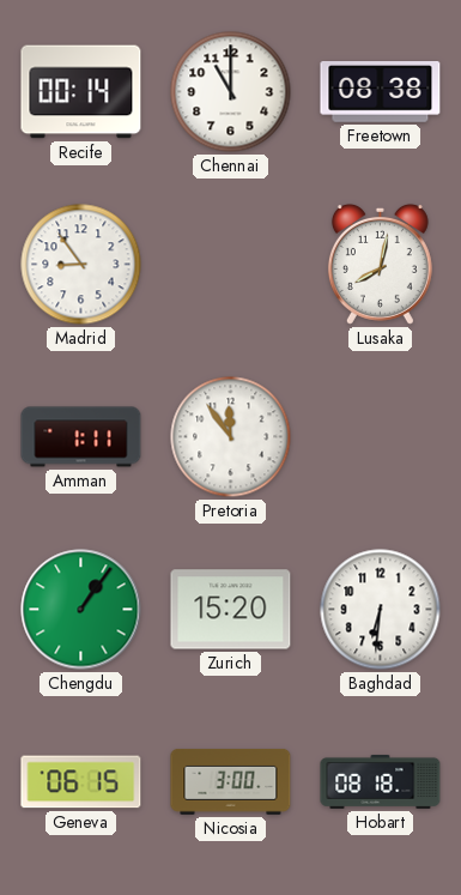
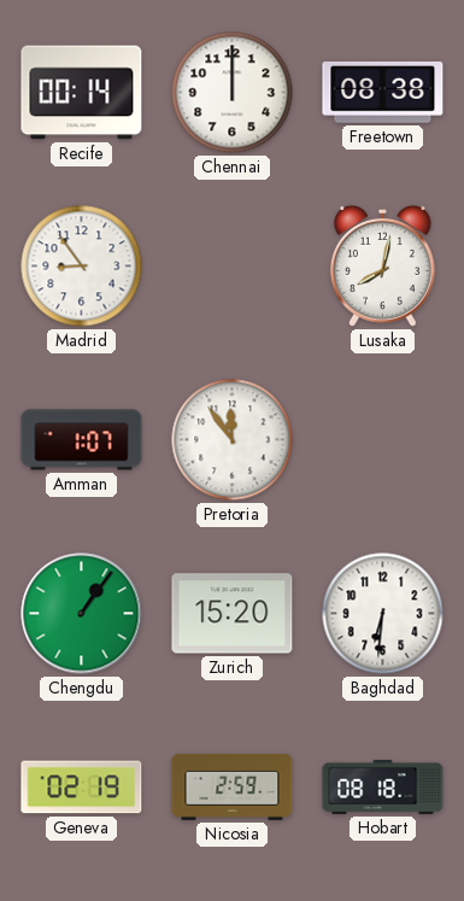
Chennai: 11:00 -> 12:00
Amman: 1:11 -> 1:07
Geneva: 06:15 -> 02:19
Nicosia: 3:00 -> 2:59
